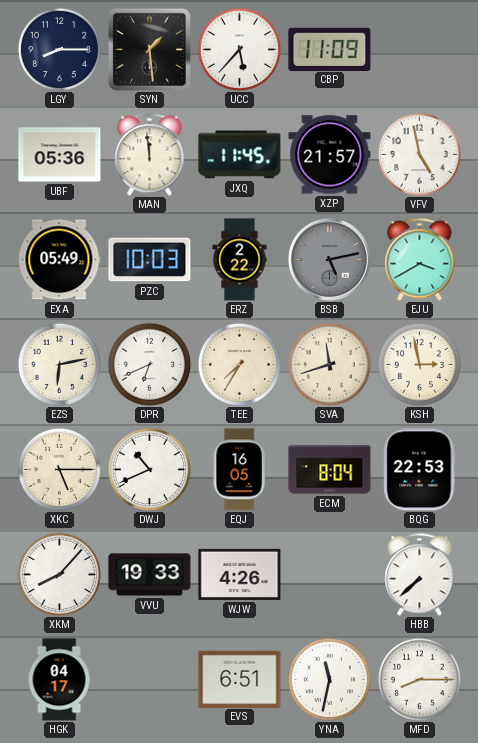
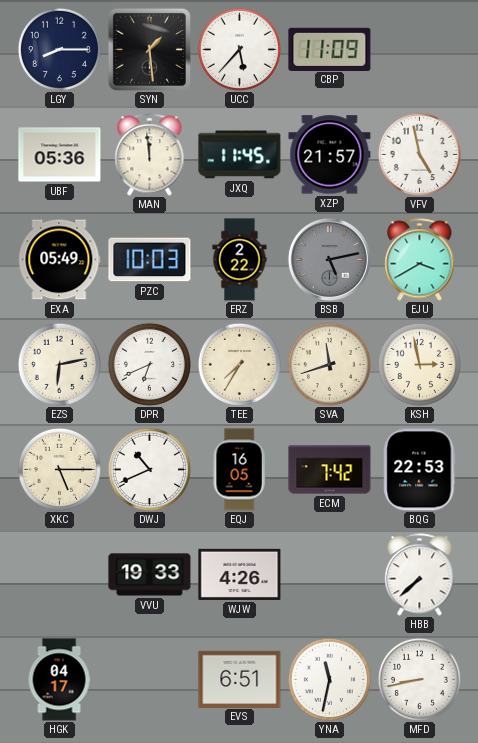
ECM: 8:04 -> 7:42
XKM: 8:07 -> none
MFD: 8:15 -> 8:43
